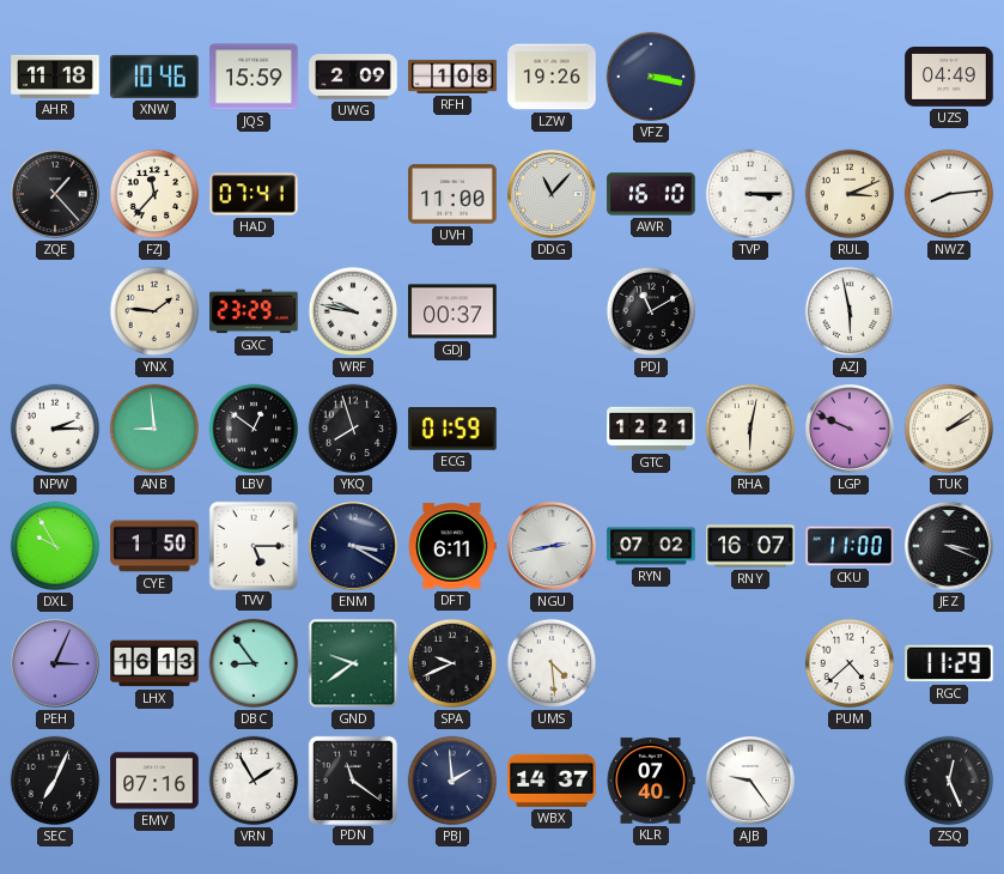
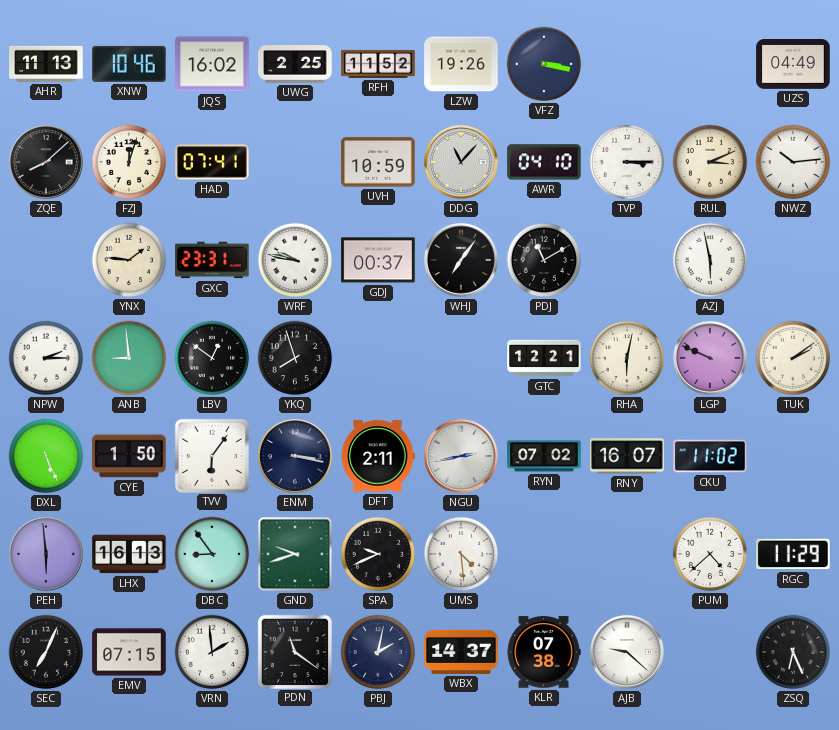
AHR: 11:18 -> 11:13
JQS: 15:59 -> 16:02
UWG: 2:09 -> 2:25
RFH: 1:08 -> 11:52
ZQE: 1:23 -> 8:08
FZJ: 11:37 -> 12:03
UVH: 11:00 -> 10:59
AWR: 16:10 -> 04:10
NWZ: 8:14 -> 10:14
GXC: 23:29 -> 23:31
WHJ: none -> 7:06
ECG: 01:59 -> none
DXL: 9:55 -> 5:26
TVV: 5:15 -> 6:06
ENM: 3:20 -> 3:17
DFT: 6:11 -> 2:11
CKU: 11:00 -> 11:02
JEZ: 3:19 -> none
PEH: 3:04 -> 5:59
GND: 9:39 -> 9:42
EMV: 07:16 -> 07:15
VRN: 1:55 -> 1:59
PBJ: 1:59 -> 2:02
KLR: 07:40 -> 07:38
AJB: 9:24 -> 9:22
ZSQ: 12:26 -> 6:26
